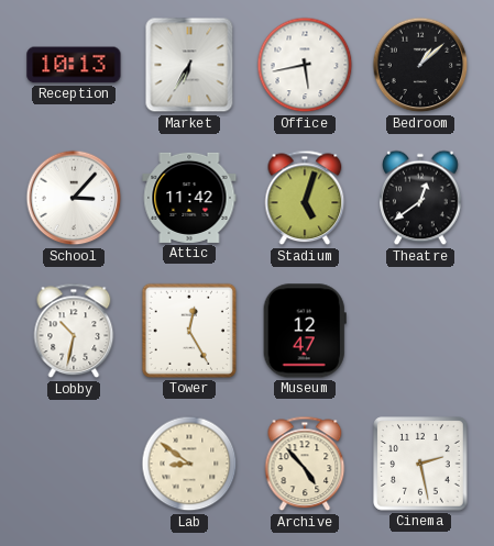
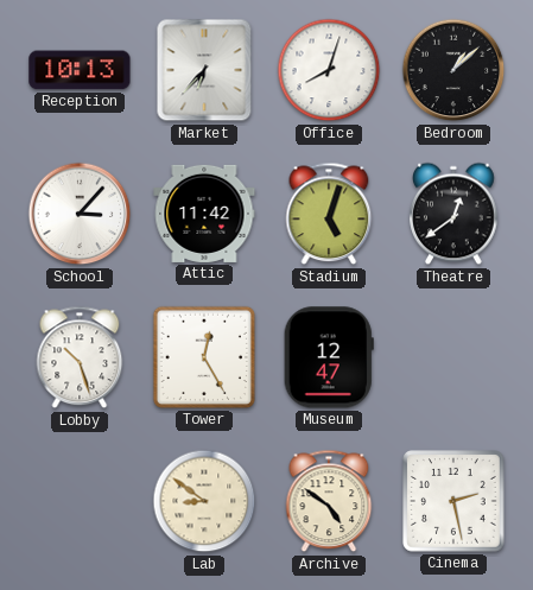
Market: 6:35 -> 6:37
Office: 5:43 -> 8:03
Lobby: 10:32 -> 10:27
Archive: 4:53 -> 4:51
